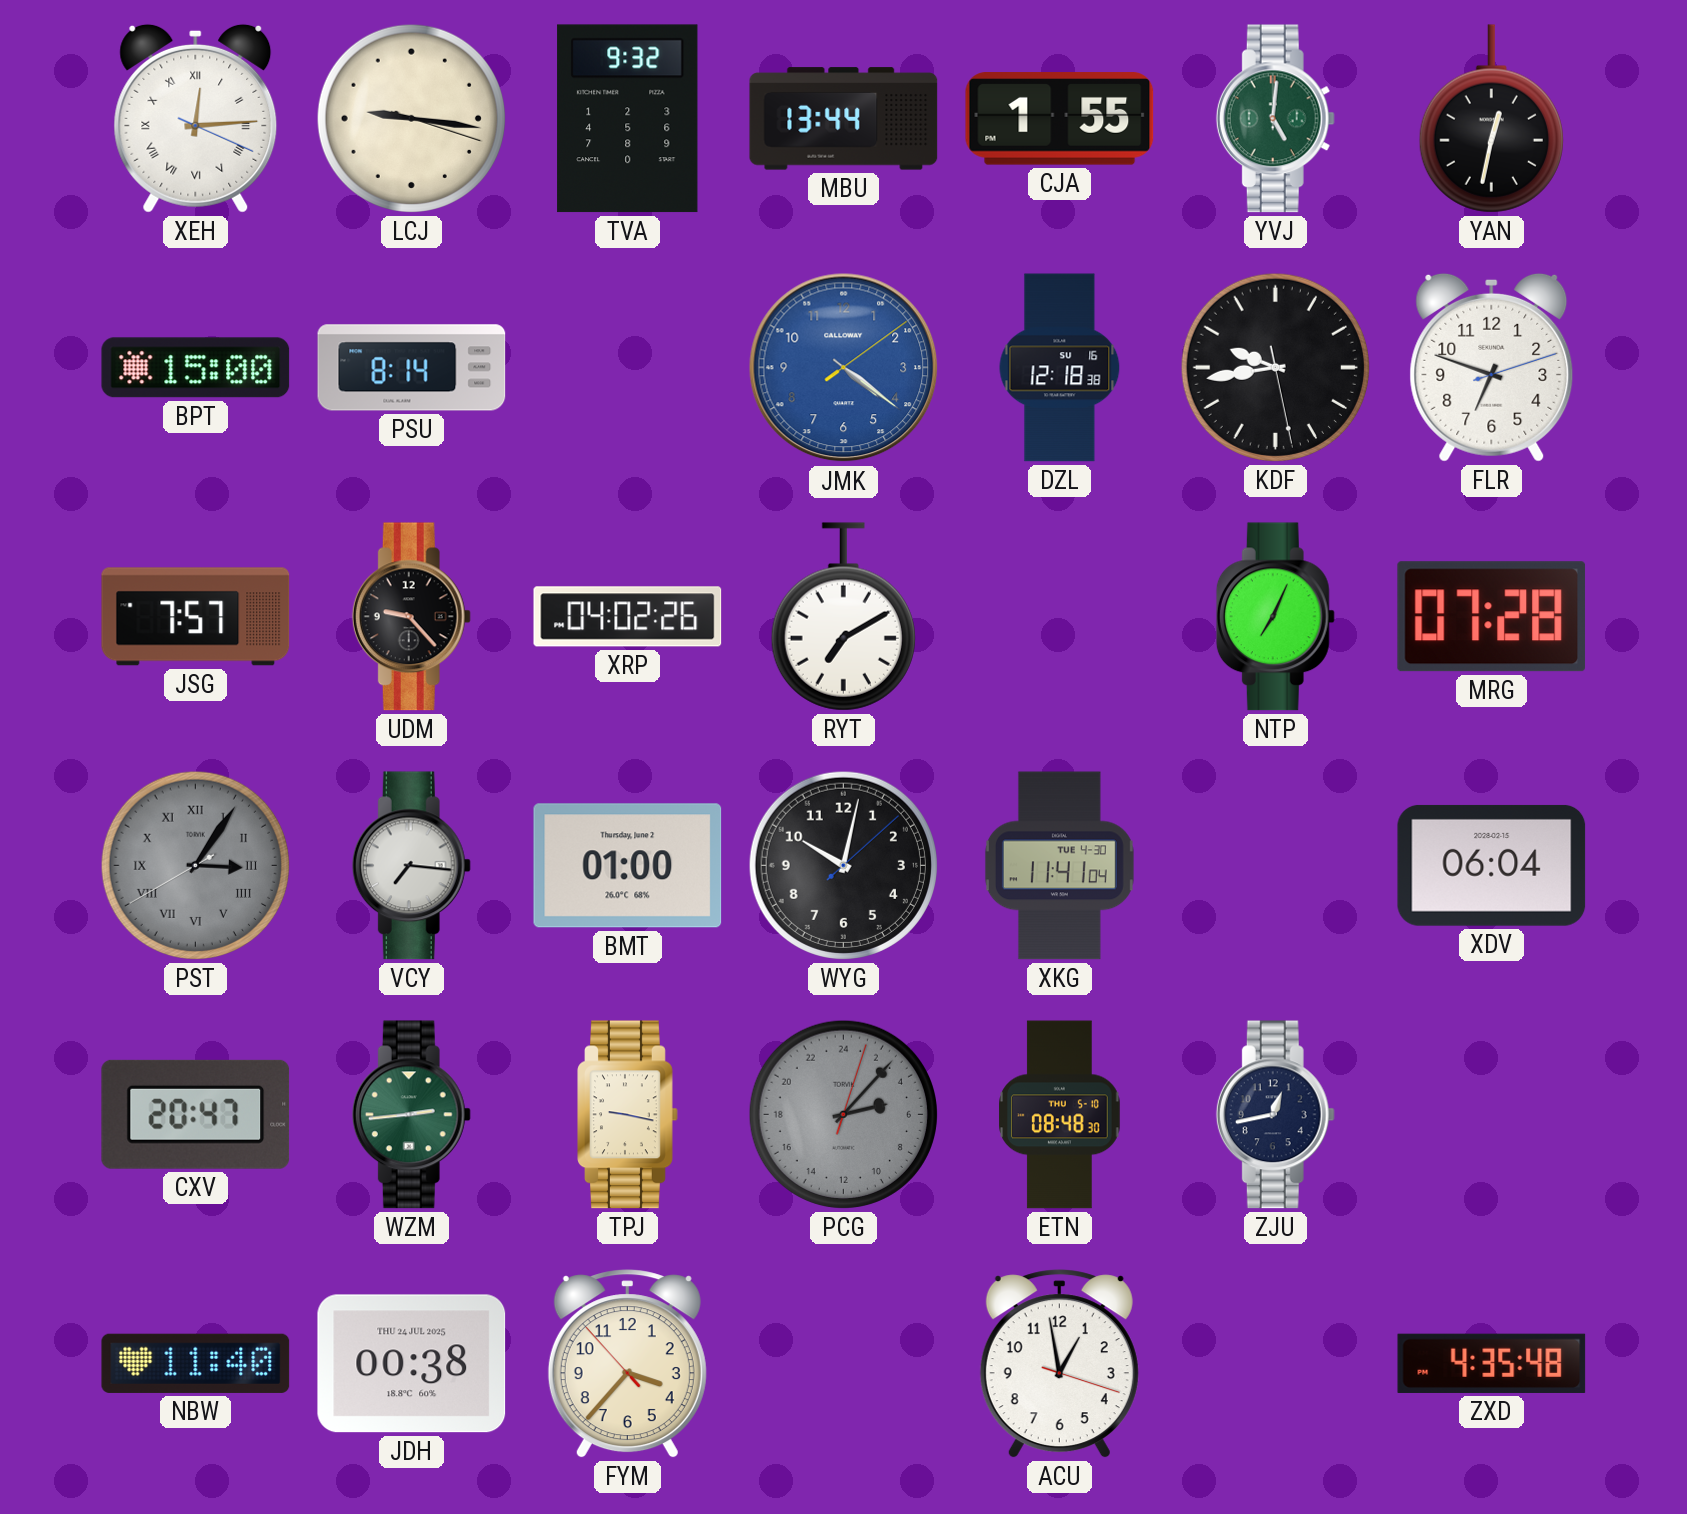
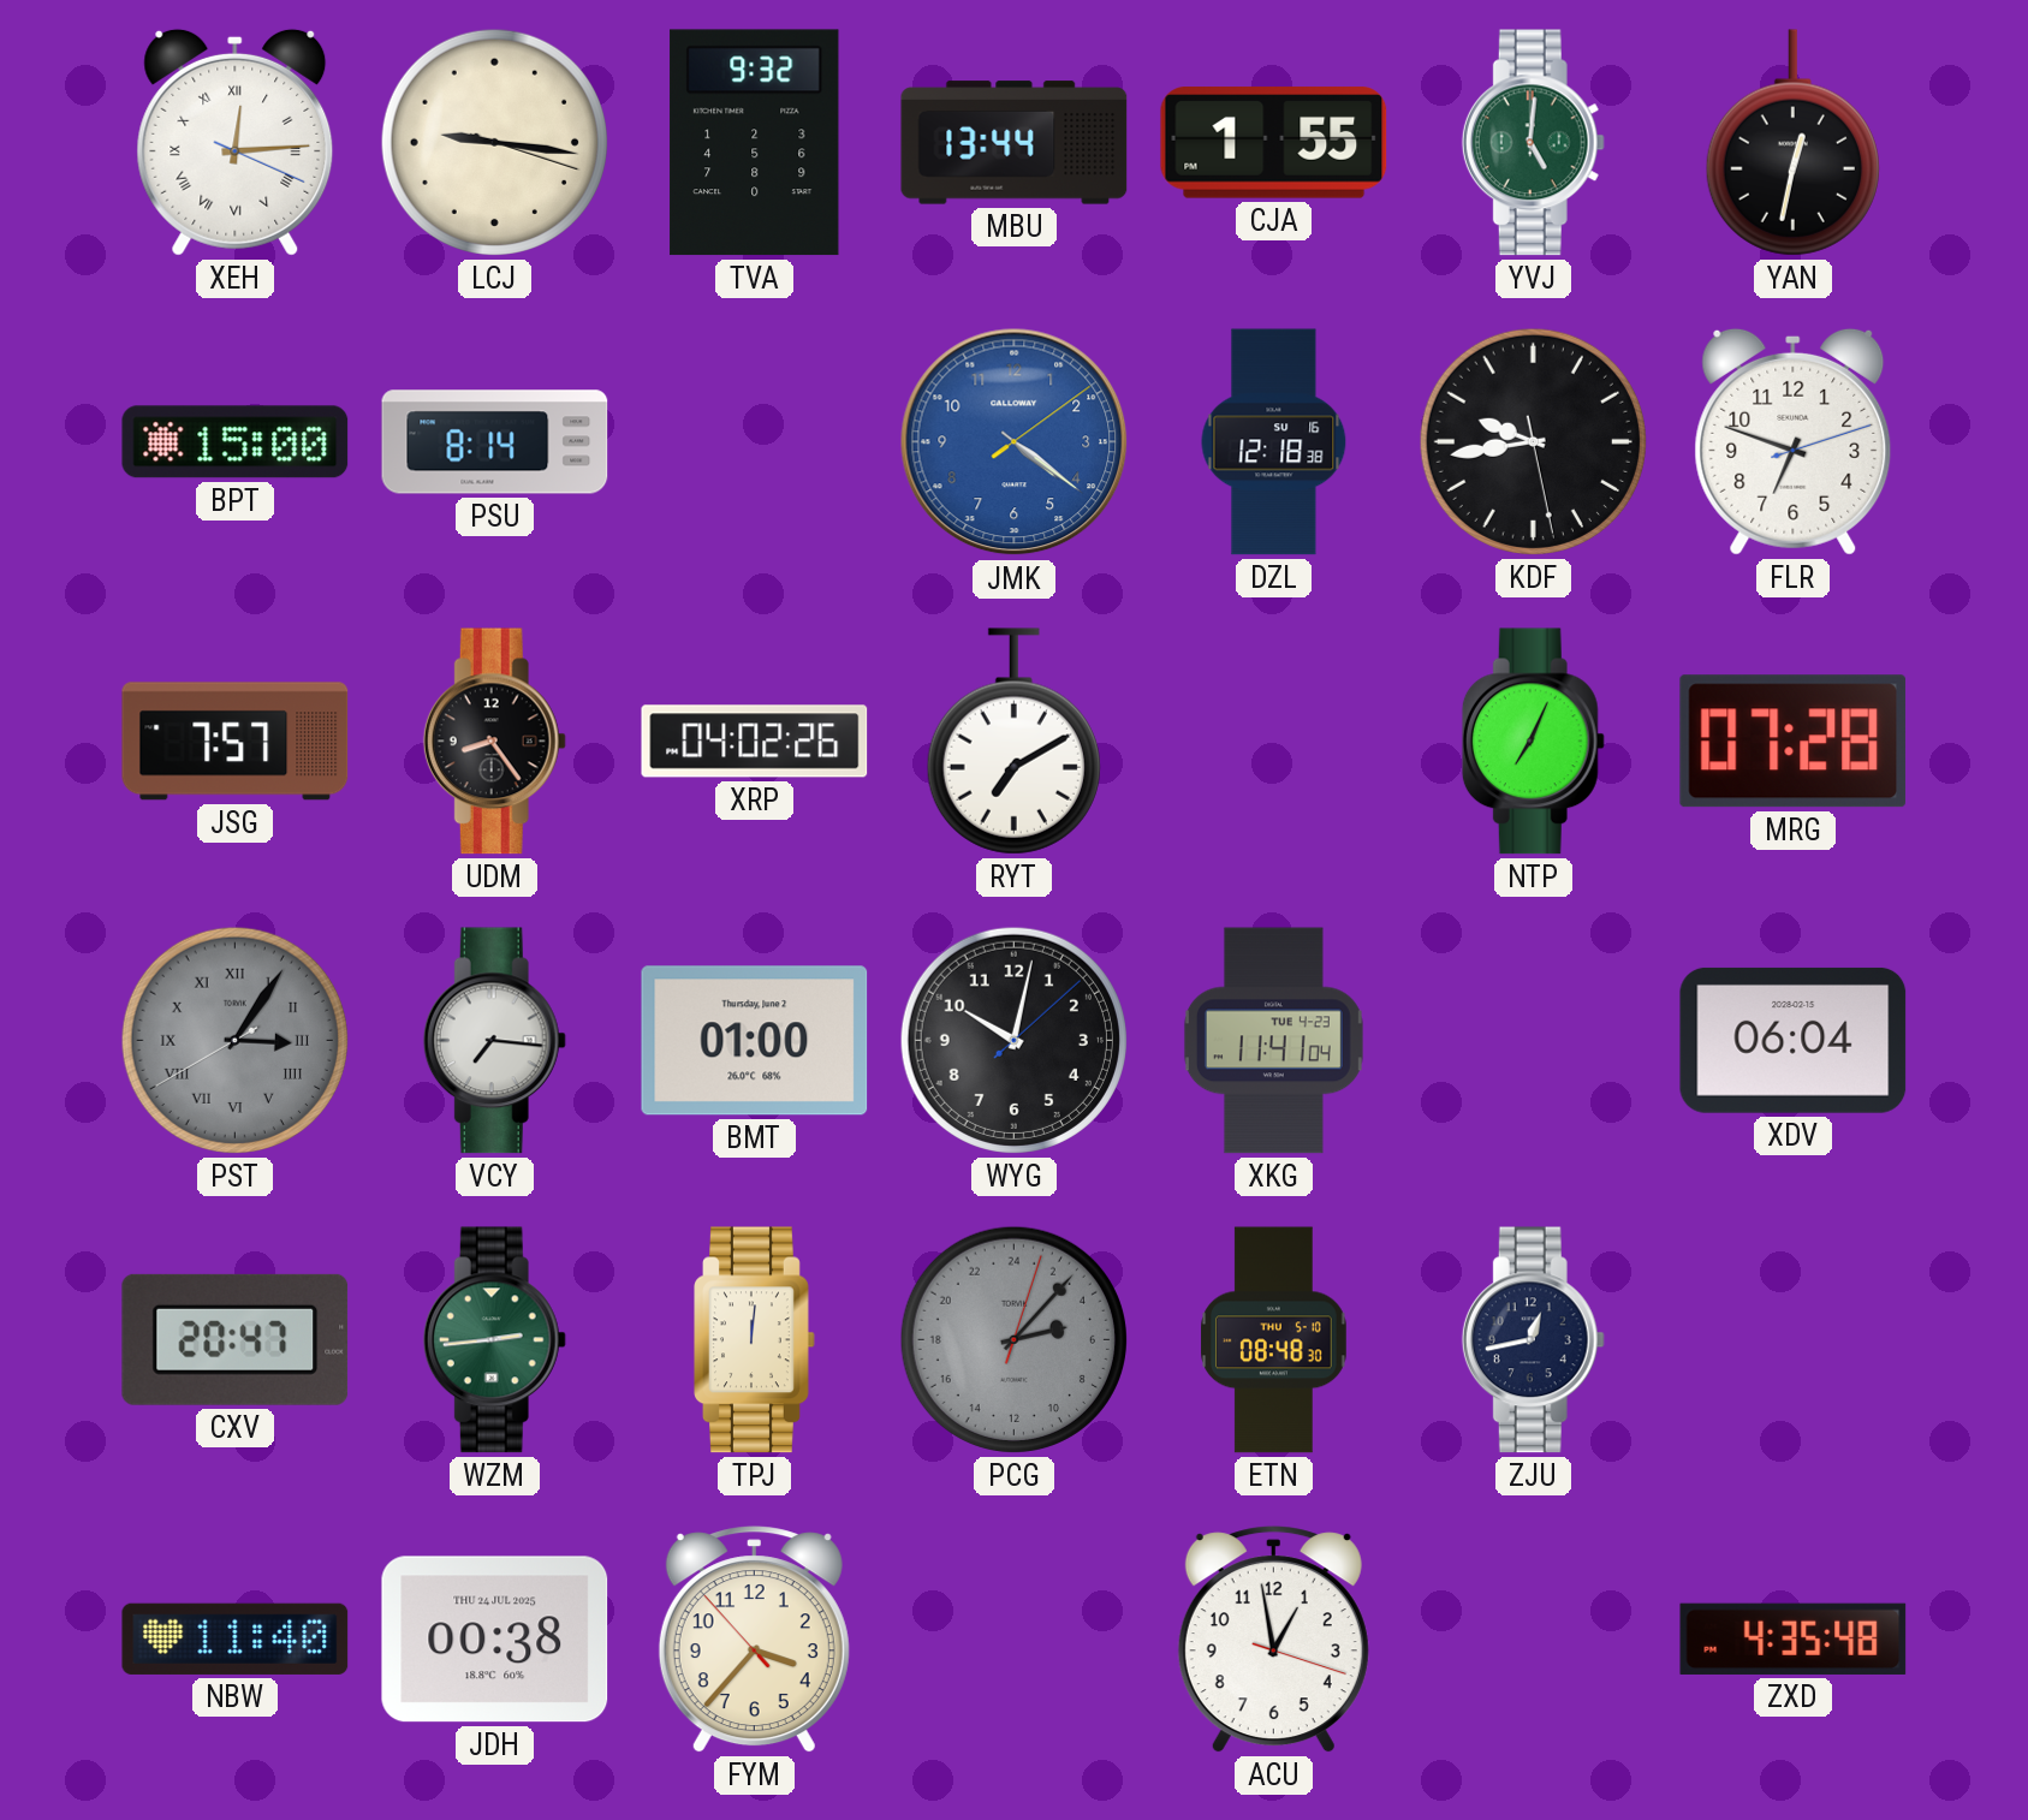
UDM: 9:23 -> 8:24
XKG date: TUE 4-30 -> TUE 4-23
TPJ: 9:17 -> 12:01
